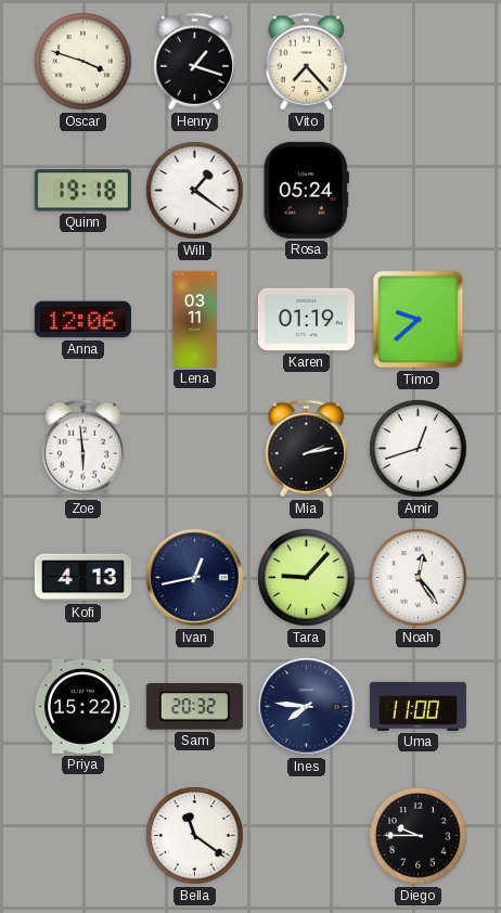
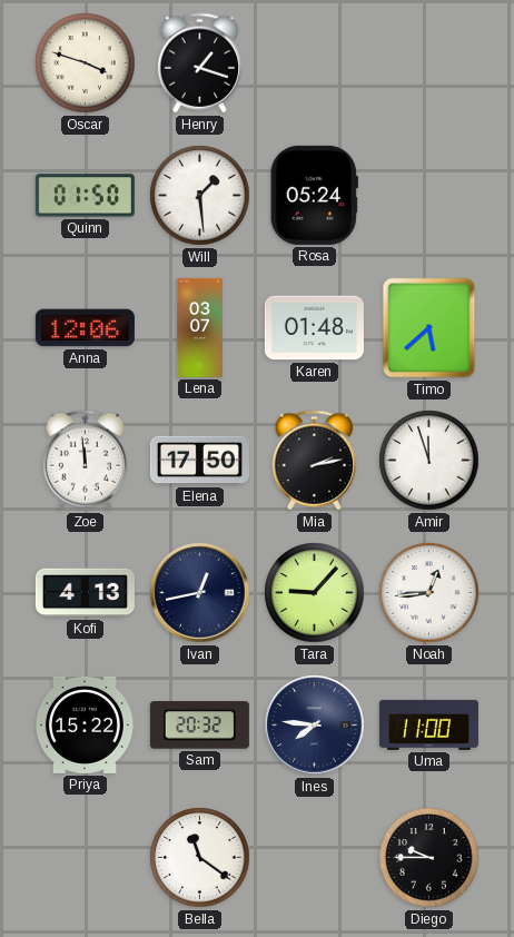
Vito: 7:23 -> none
Quinn: 19:18 -> 01:50
Will: 1:21 -> 1:29
Lena: 03:11 -> 03:07
Karen: 01:19 -> 01:48
Timo: 9:38 -> 5:38
Zoe: 5:59 -> 11:59
Elena: none -> 17:50
Amir: 12:42 -> 11:57
Noah: 12:24 -> 12:44
